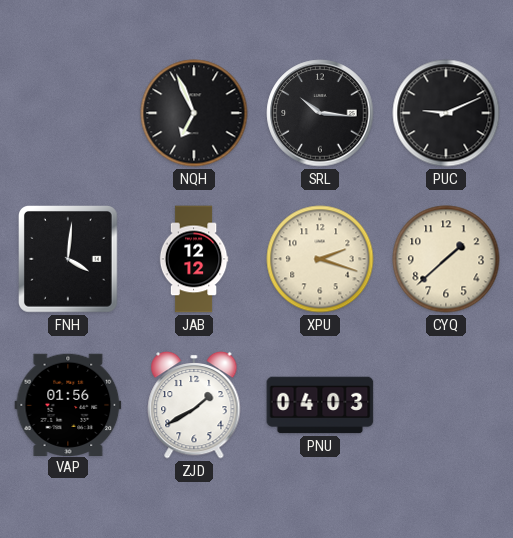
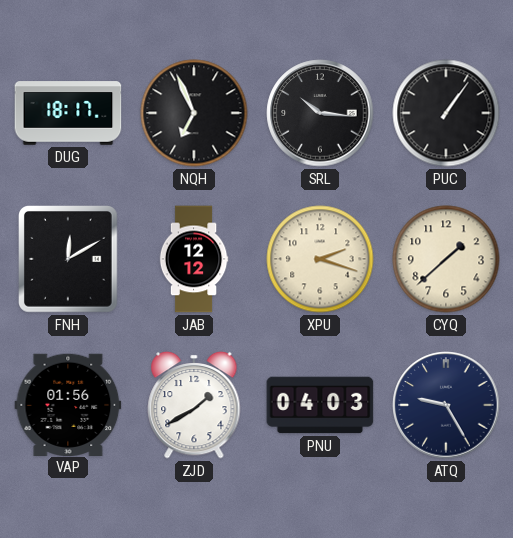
DUG: none -> 18:17
PUC: 9:11 -> 1:06
FNH: 4:01 -> 12:10
ATQ: none -> 9:25
